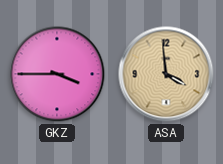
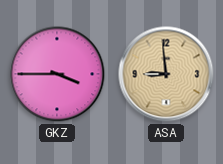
ASA: 3:59 -> 8:59
